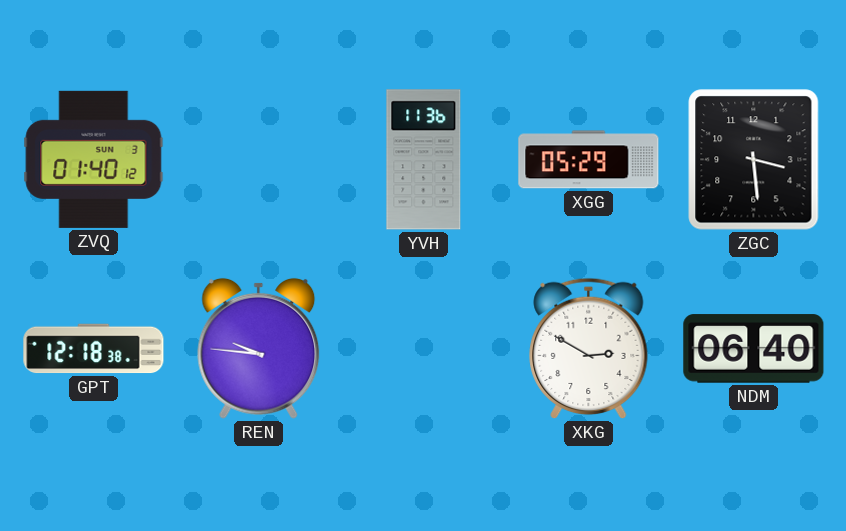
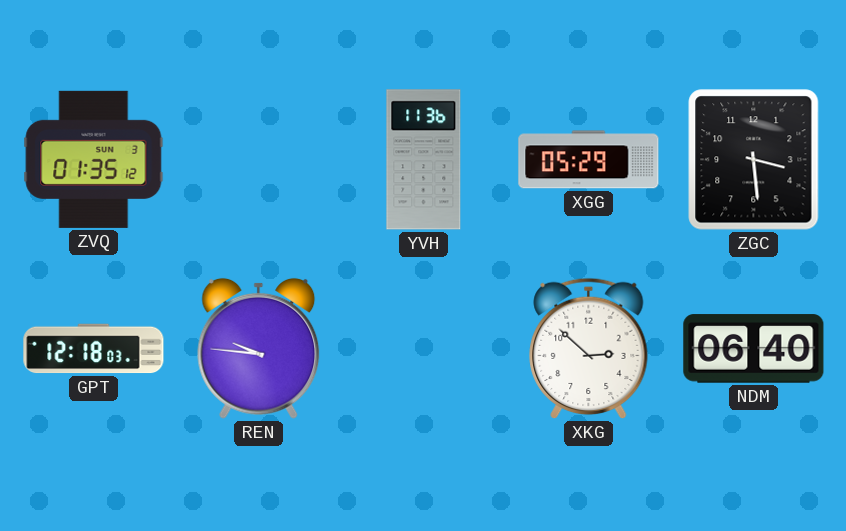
ZVQ: 01:40 -> 01:35
GPT: 12:18:38 -> 12:18:03
XKG: 2:50 -> 2:52
